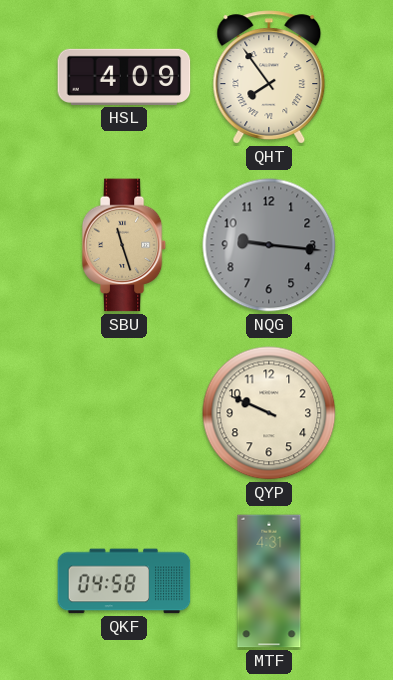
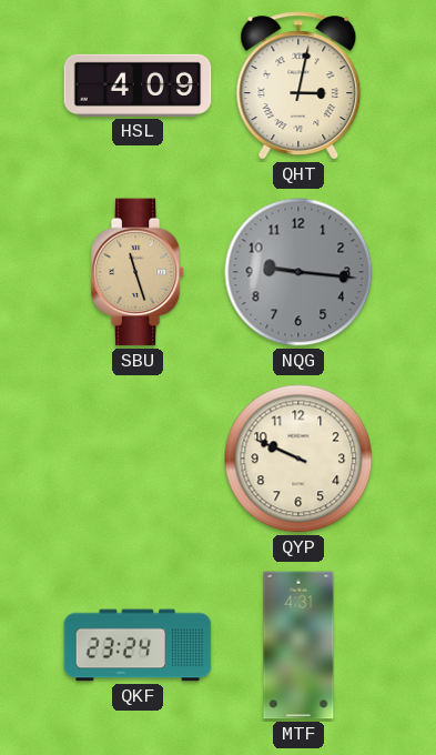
QHT: 7:54 -> 3:02
QKF: 04:58 -> 23:24
